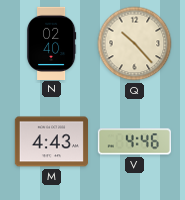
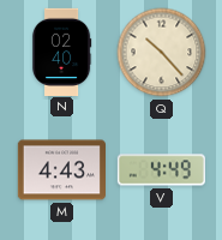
V: 4:46 -> 4:49
